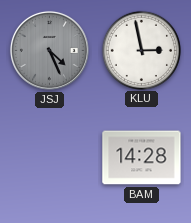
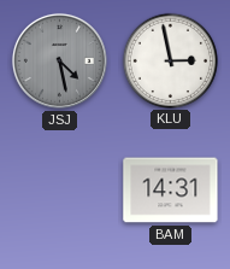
JSJ: 4:26 -> 4:28
BAM: 14:28 -> 14:31
